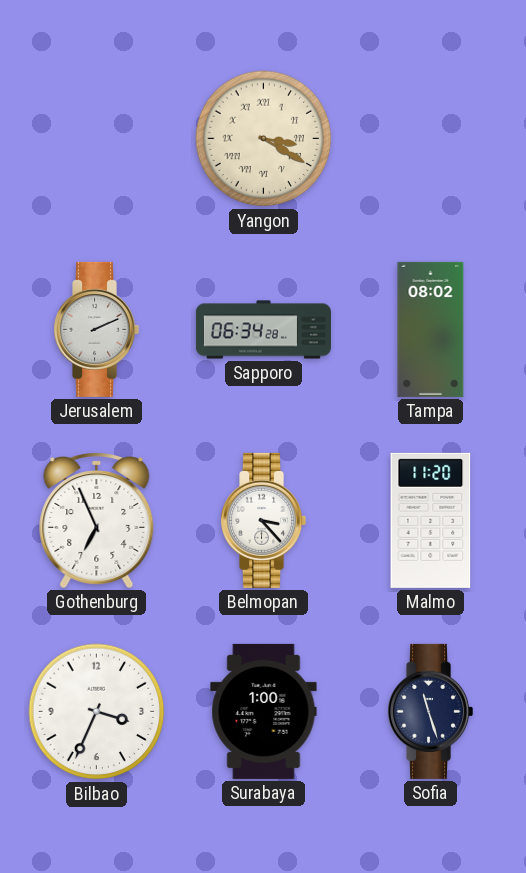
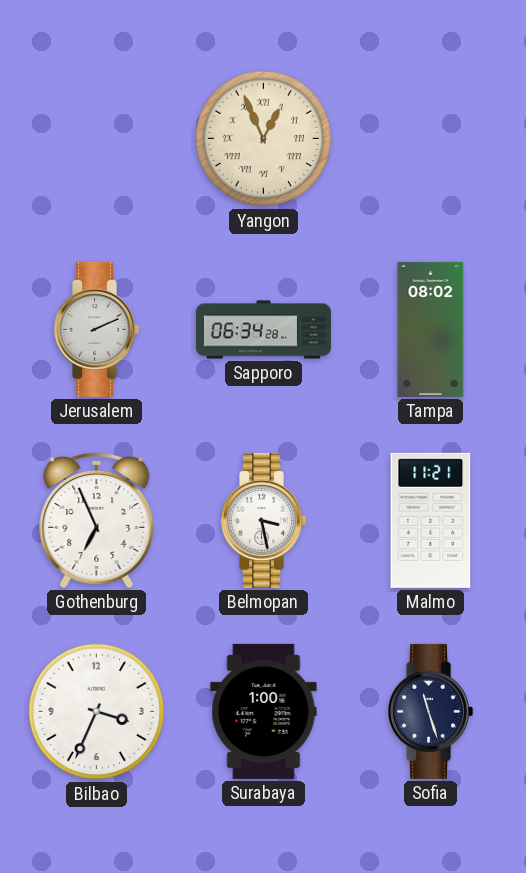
Yangon: 3:20 -> 12:56
Belmopan: 3:23 -> 3:28
Malmo: 11:20 -> 11:21
